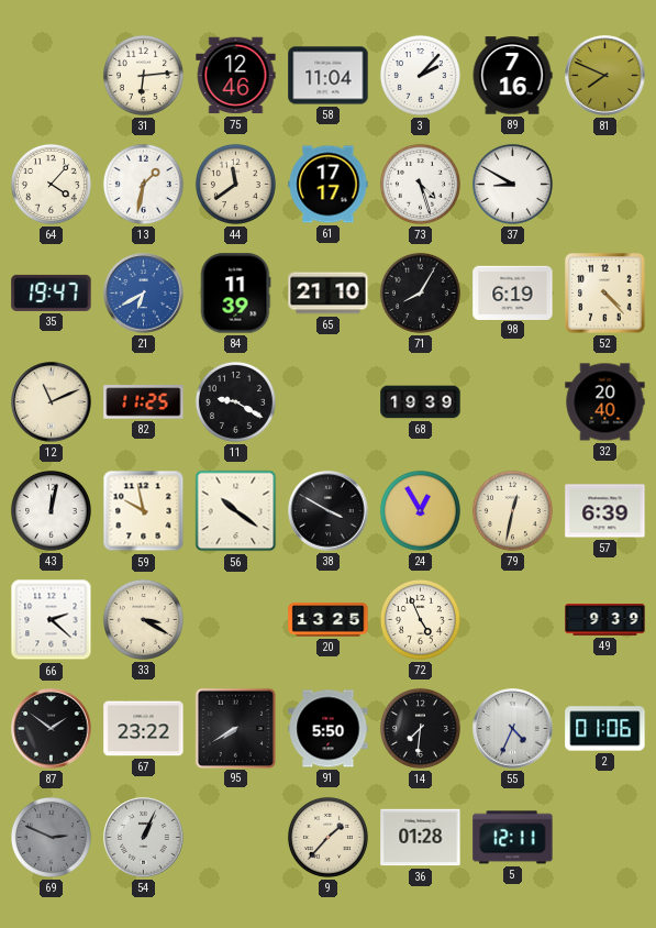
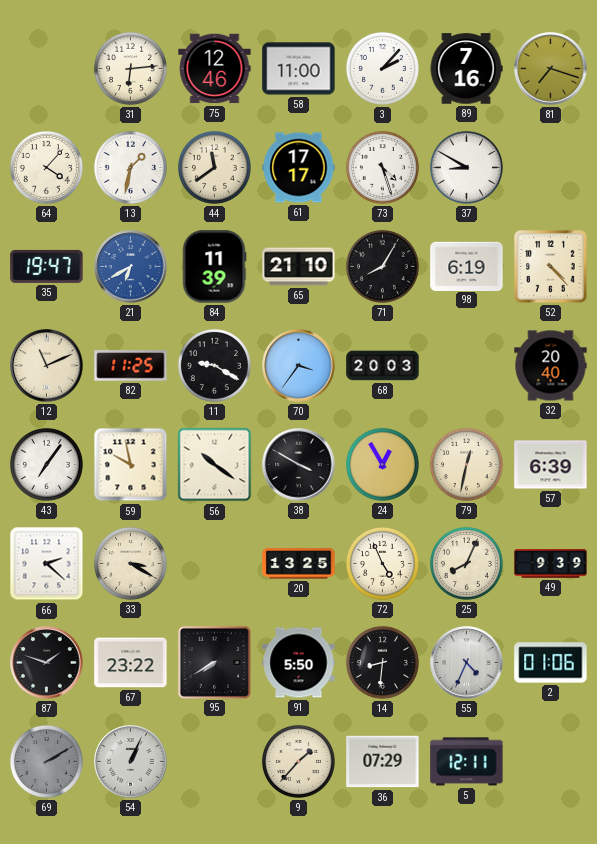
58: 11:04 -> 11:00
81: 7:49 -> 7:18
70: none -> 3:36
68: 19:39 -> 20:03
43: 12:02 -> 7:06
25: none -> 8:04
87: 1:51 -> 1:48
14: 7:31 -> 8:31
69: 2:49 -> 2:10
36: 01:28 -> 07:29
